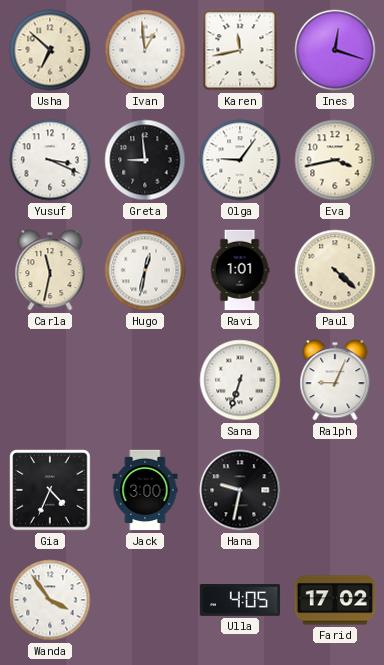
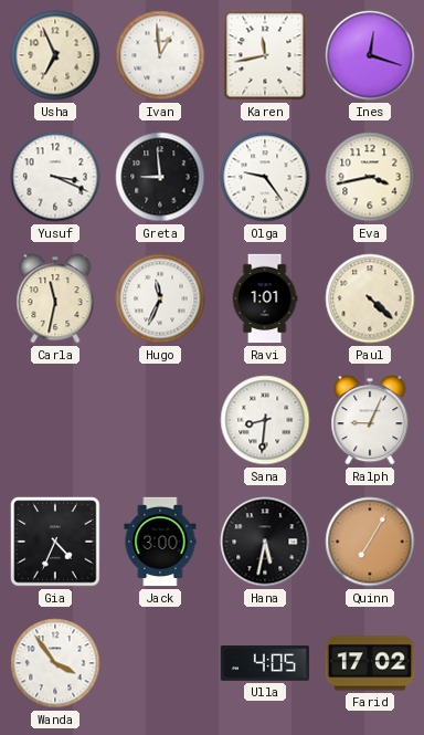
Usha: 6:52 -> 6:56
Olga: 9:06 -> 9:24
Hugo: 12:32 -> 11:34
Sana: 6:33 -> 8:31
Hana: 9:32 -> 5:32
Quinn: none -> 7:05
